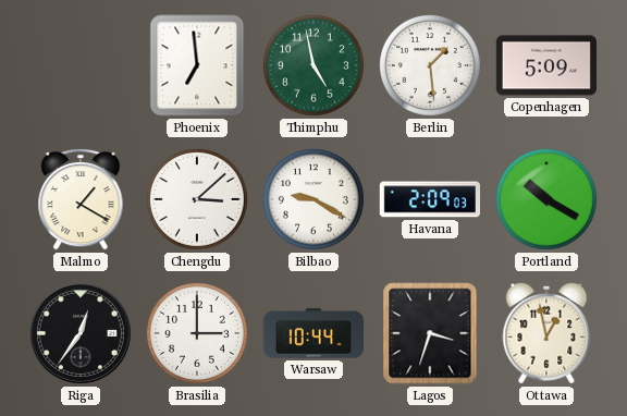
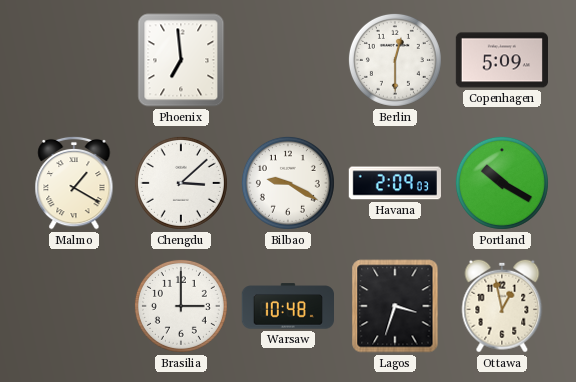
Thimphu: 4:58 -> none
Berlin: 1:29 -> 12:30
Riga: 12:36 -> none
Warsaw: 10:44 -> 10:48
